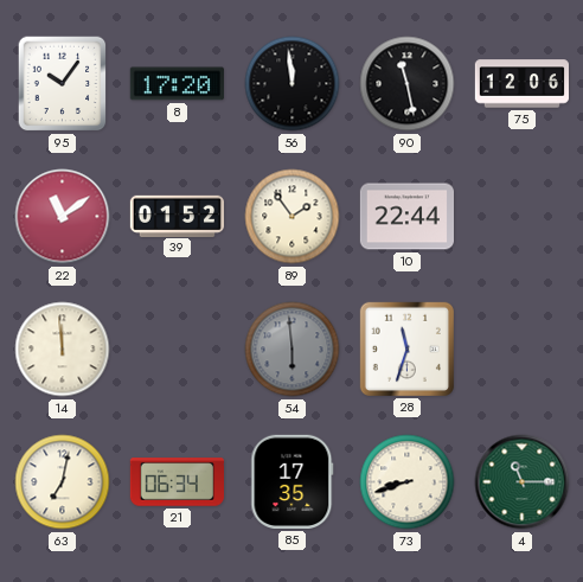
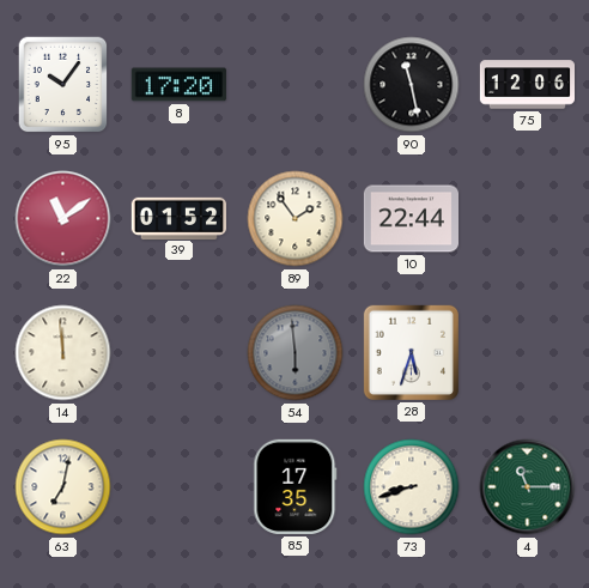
56: 11:59 -> none
28: 11:33 -> 5:33
21: 06:34 -> none
